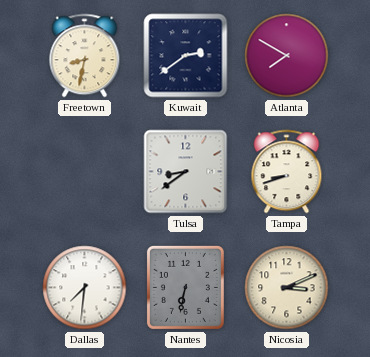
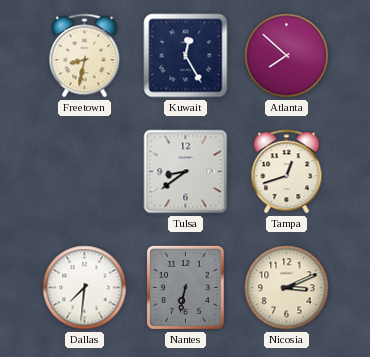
Kuwait: 2:39 -> 12:25
Atlanta: 7:50 -> 7:52
Tampa: 8:42 -> 12:42
